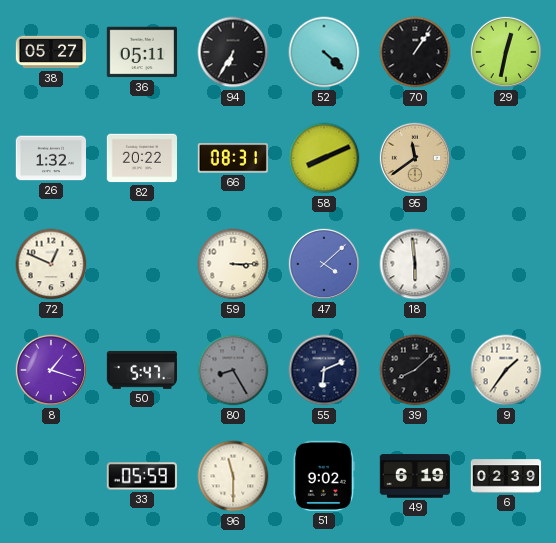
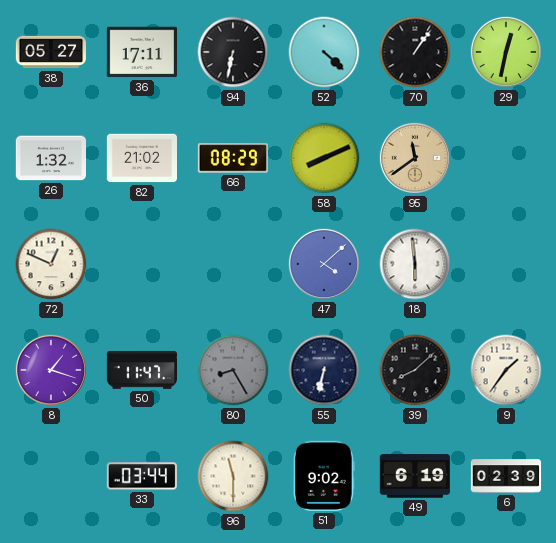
36: 05:11 -> 17:11
94: 6:35 -> 6:32
82: 20:22 -> 21:02
66: 08:31 -> 08:29
59: 3:15 -> none
50: 5:47 -> 11:47
55: 6:11 -> 6:32
33: 05:59 -> 03:44
